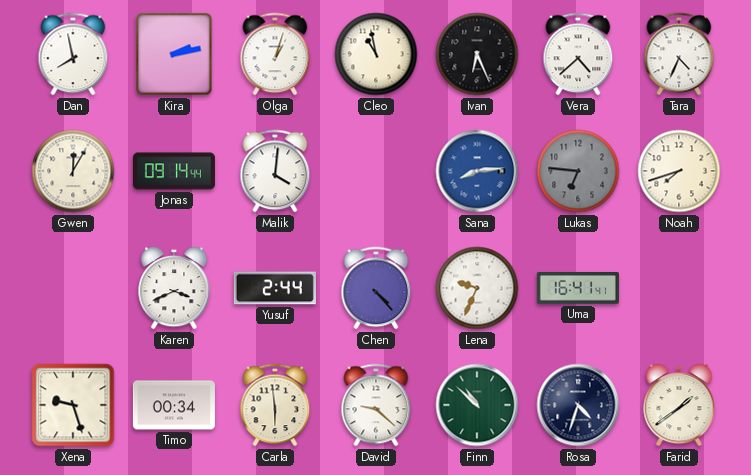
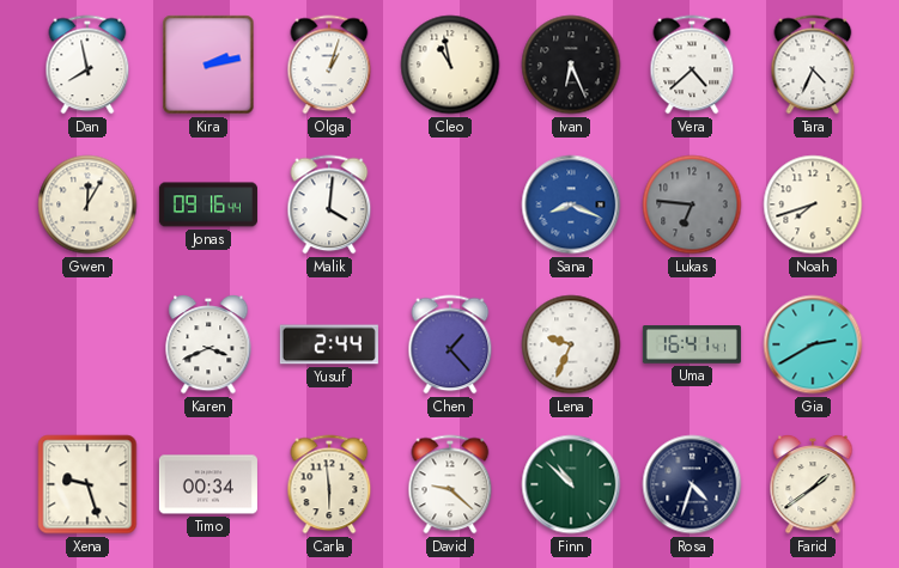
Jonas: 09:14 -> 09:16
Sana: 8:14 -> 8:19
Chen: 4:23 -> 1:23
Gia: none -> 2:40
